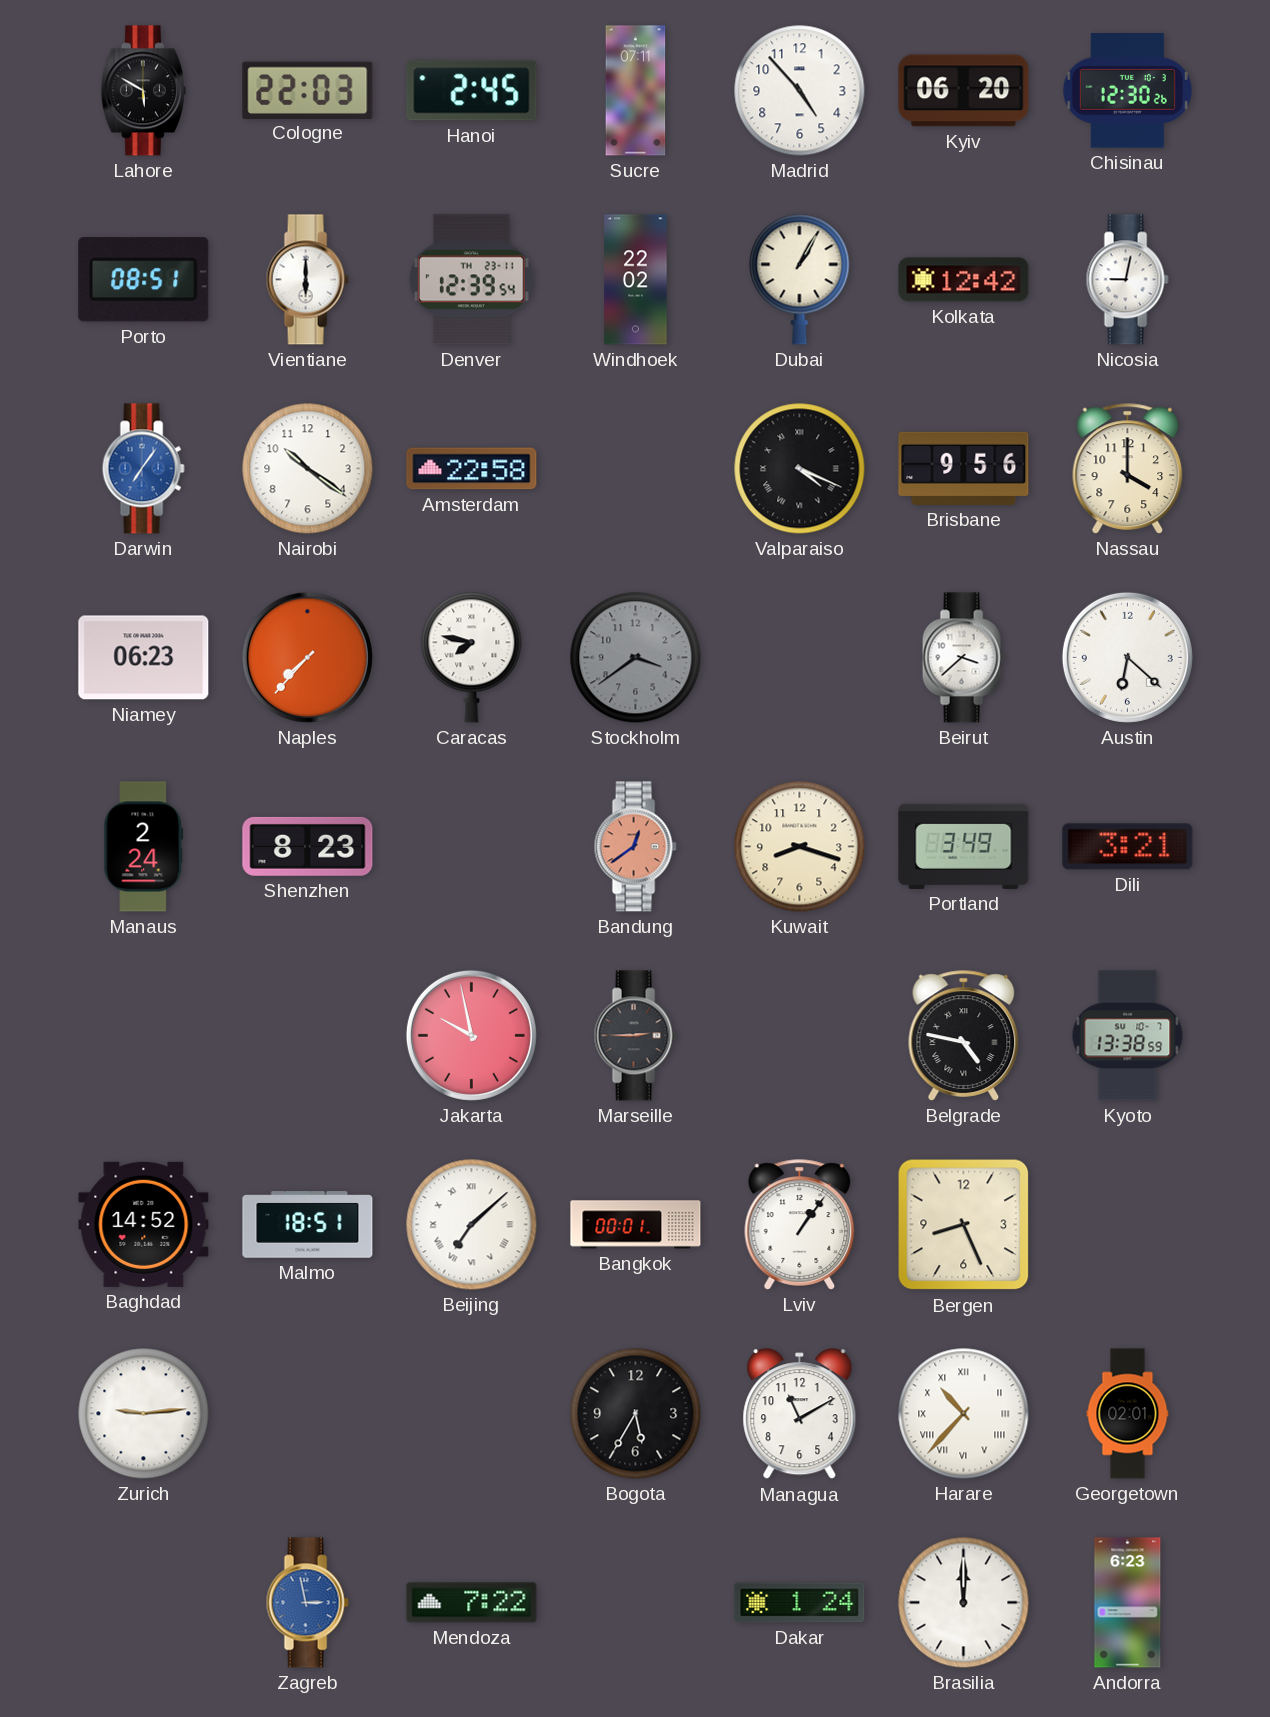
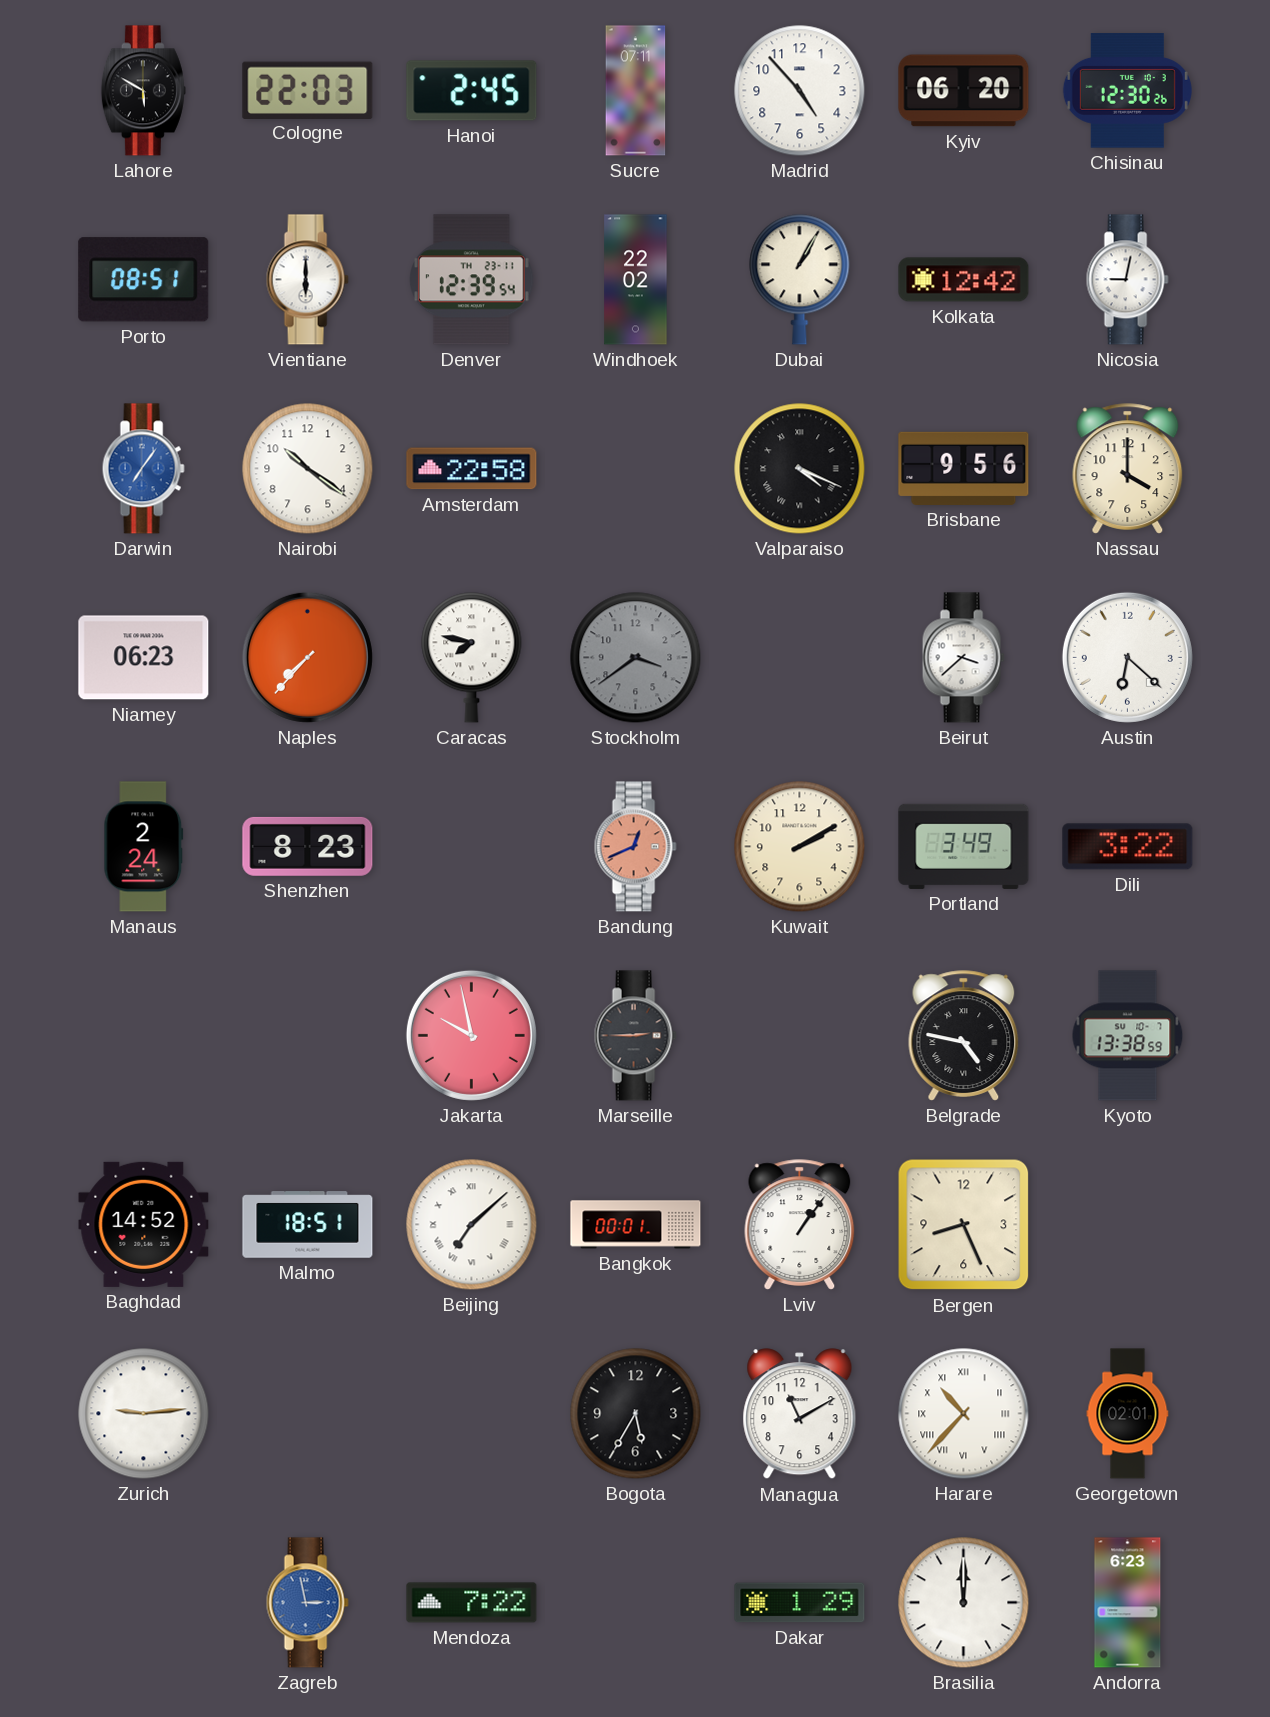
Bandung: 12:39 -> 12:41
Kuwait: 8:18 -> 2:10
Dili: 3:21 -> 3:22
Dakar: 1:24 -> 1:29
